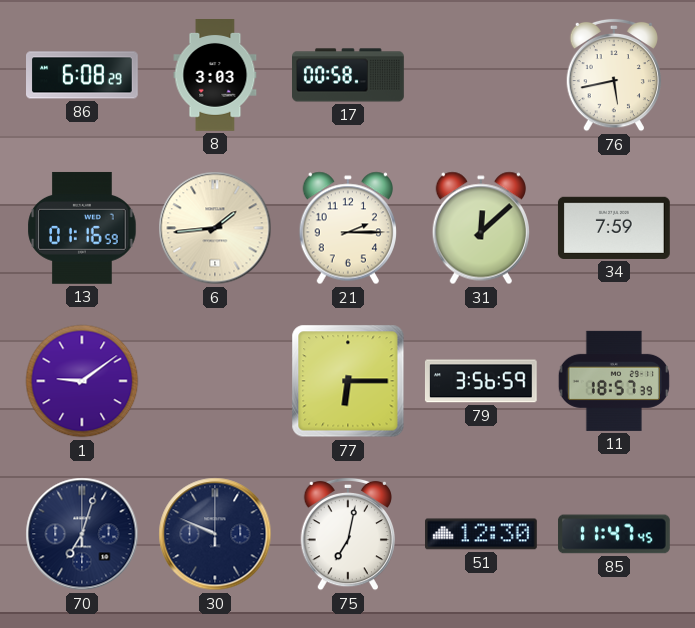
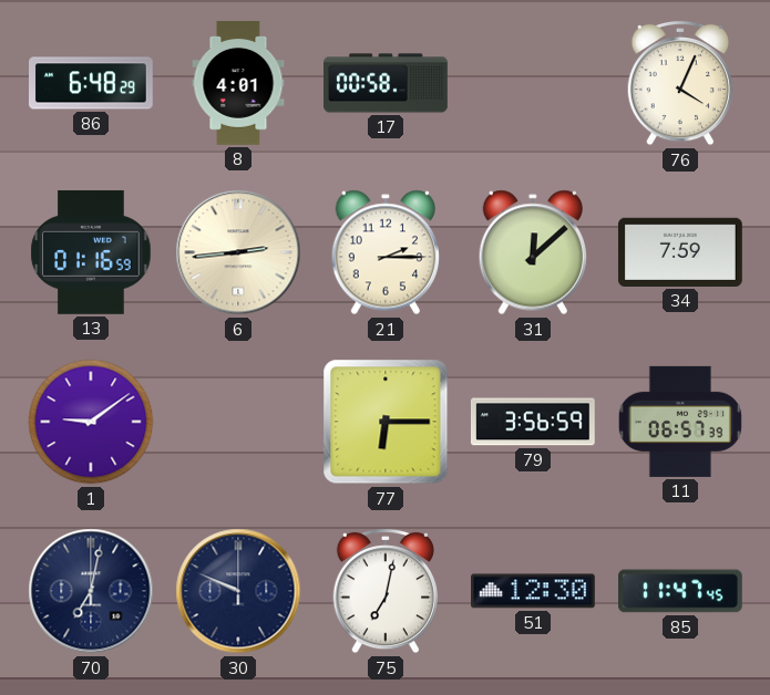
86: 6:08 -> 6:48
8: 3:03 -> 4:01
76: 5:43 -> 4:04
6: 1:44 -> 2:44
11: 18:57 -> 06:57
70: 7:03 -> 7:02
